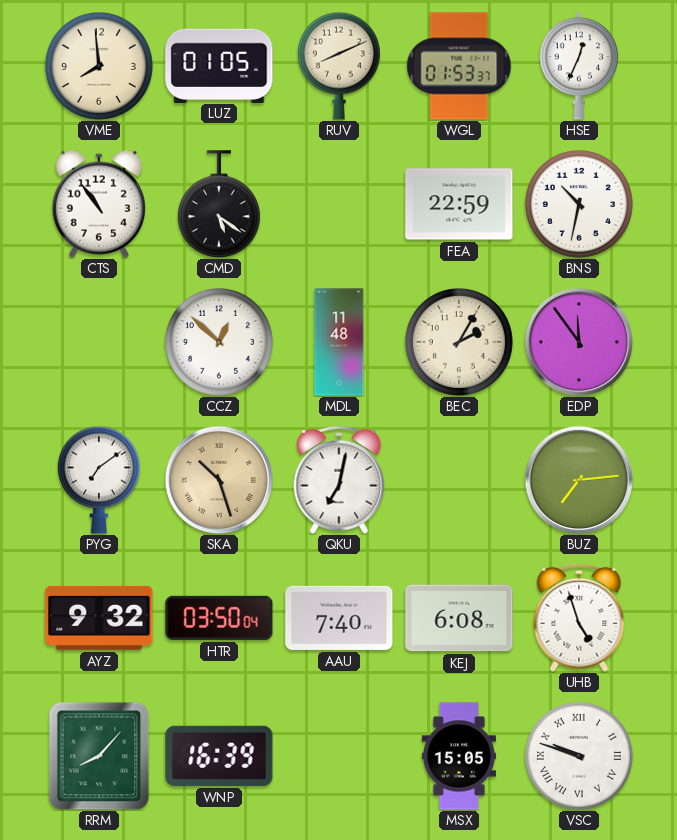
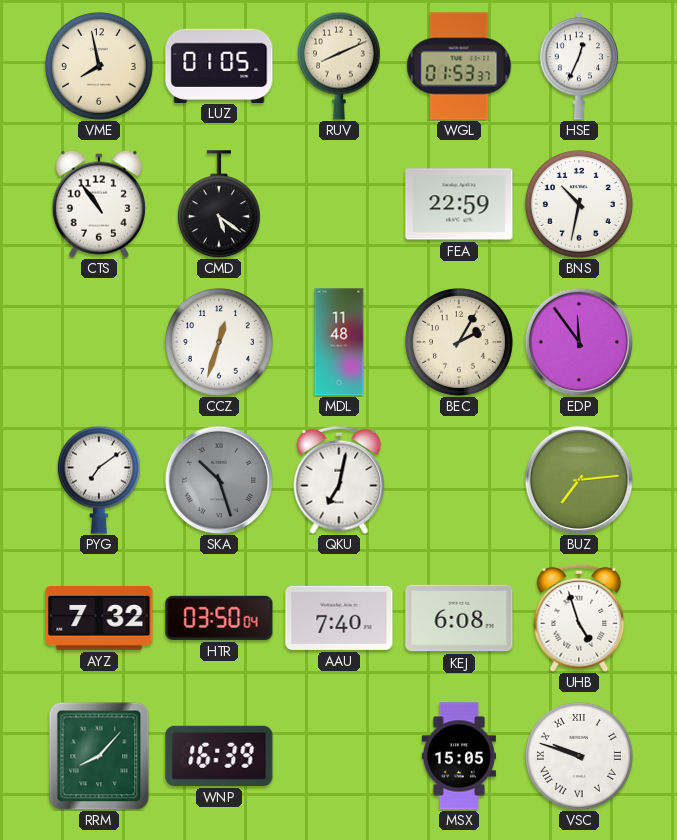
VME: 7:59 -> 7:58
CCZ: 12:52 -> 12:33
SKA dial: champagne -> grey
AYZ: 9:32 -> 7:32
